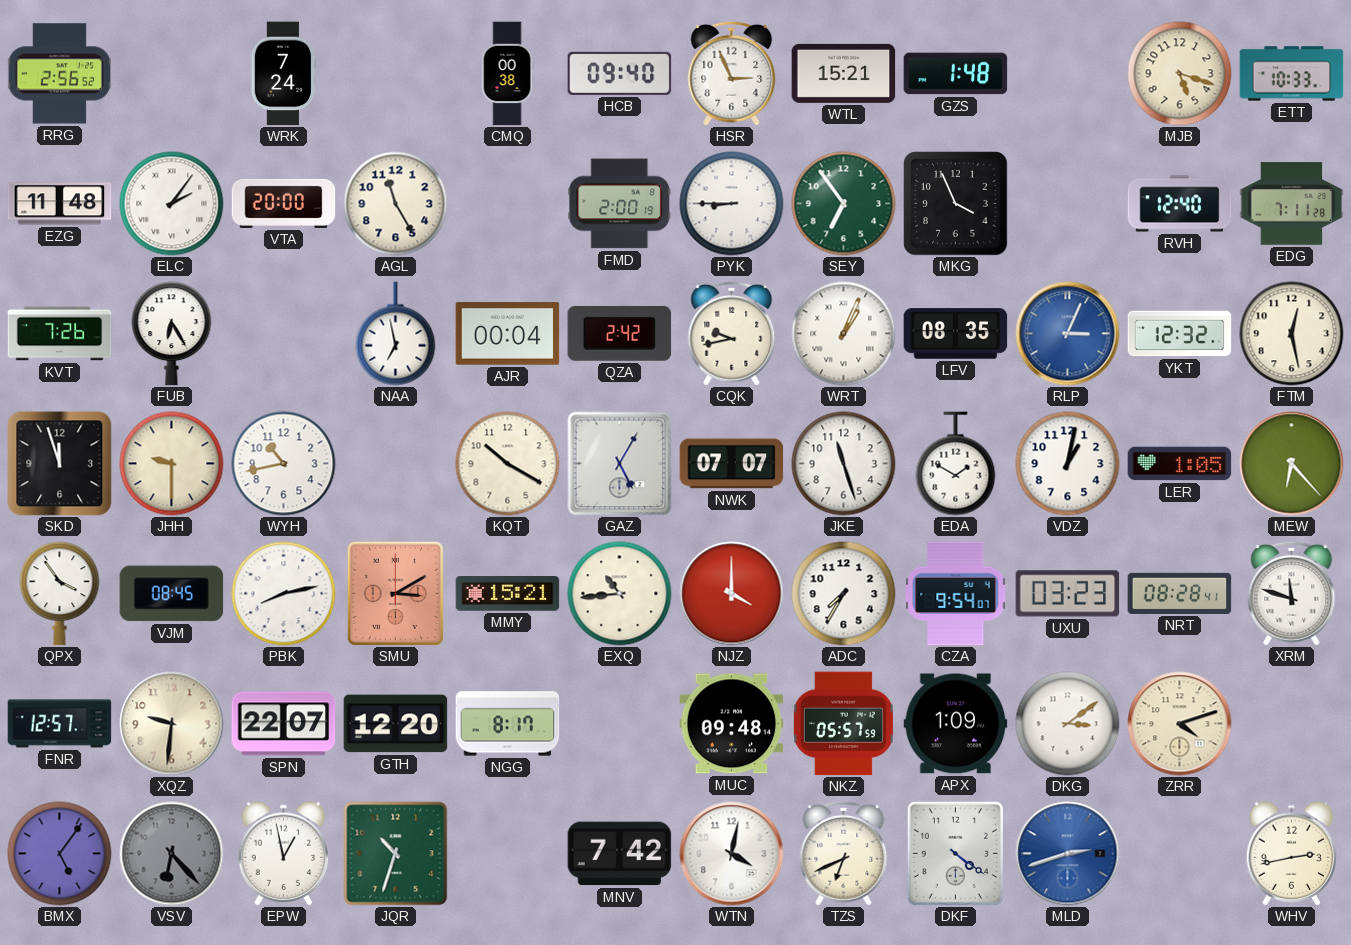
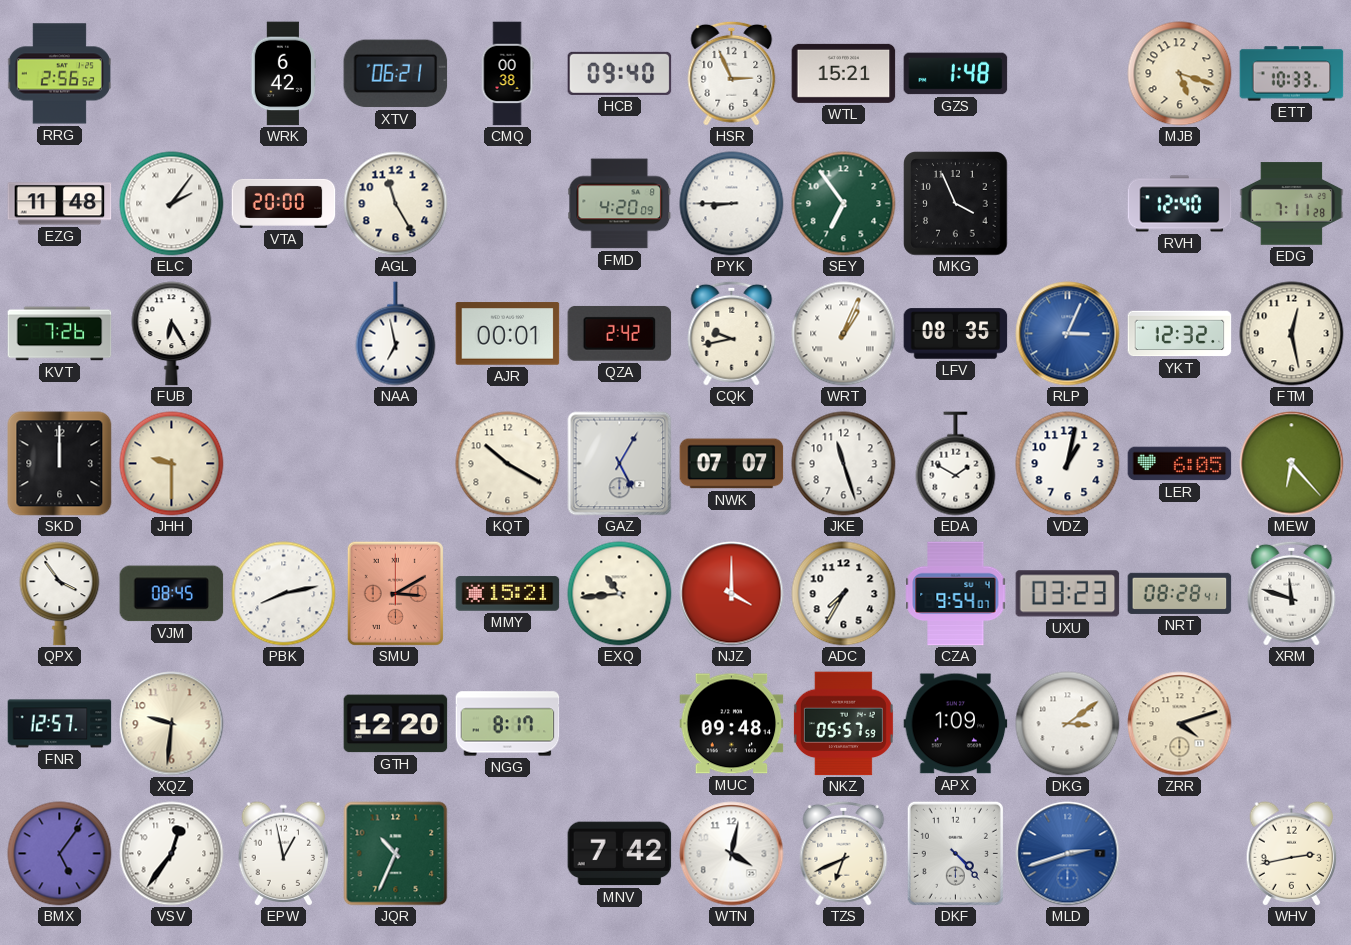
WRK: 7:24 -> 6:42
XTV: none -> 06:21
FMD: 2:00 -> 4:20
AJR: 00:04 -> 00:01
SKD: 11:57 -> 12:00
WYH: 10:43 -> none
LER: 1:05 -> 6:05
SPN: 22:07 -> none
VSV: 6:23 -> 12:36
VSV dial: grey -> white
JQR: 10:33 -> 10:34
DKF: 4:21 -> 4:23
